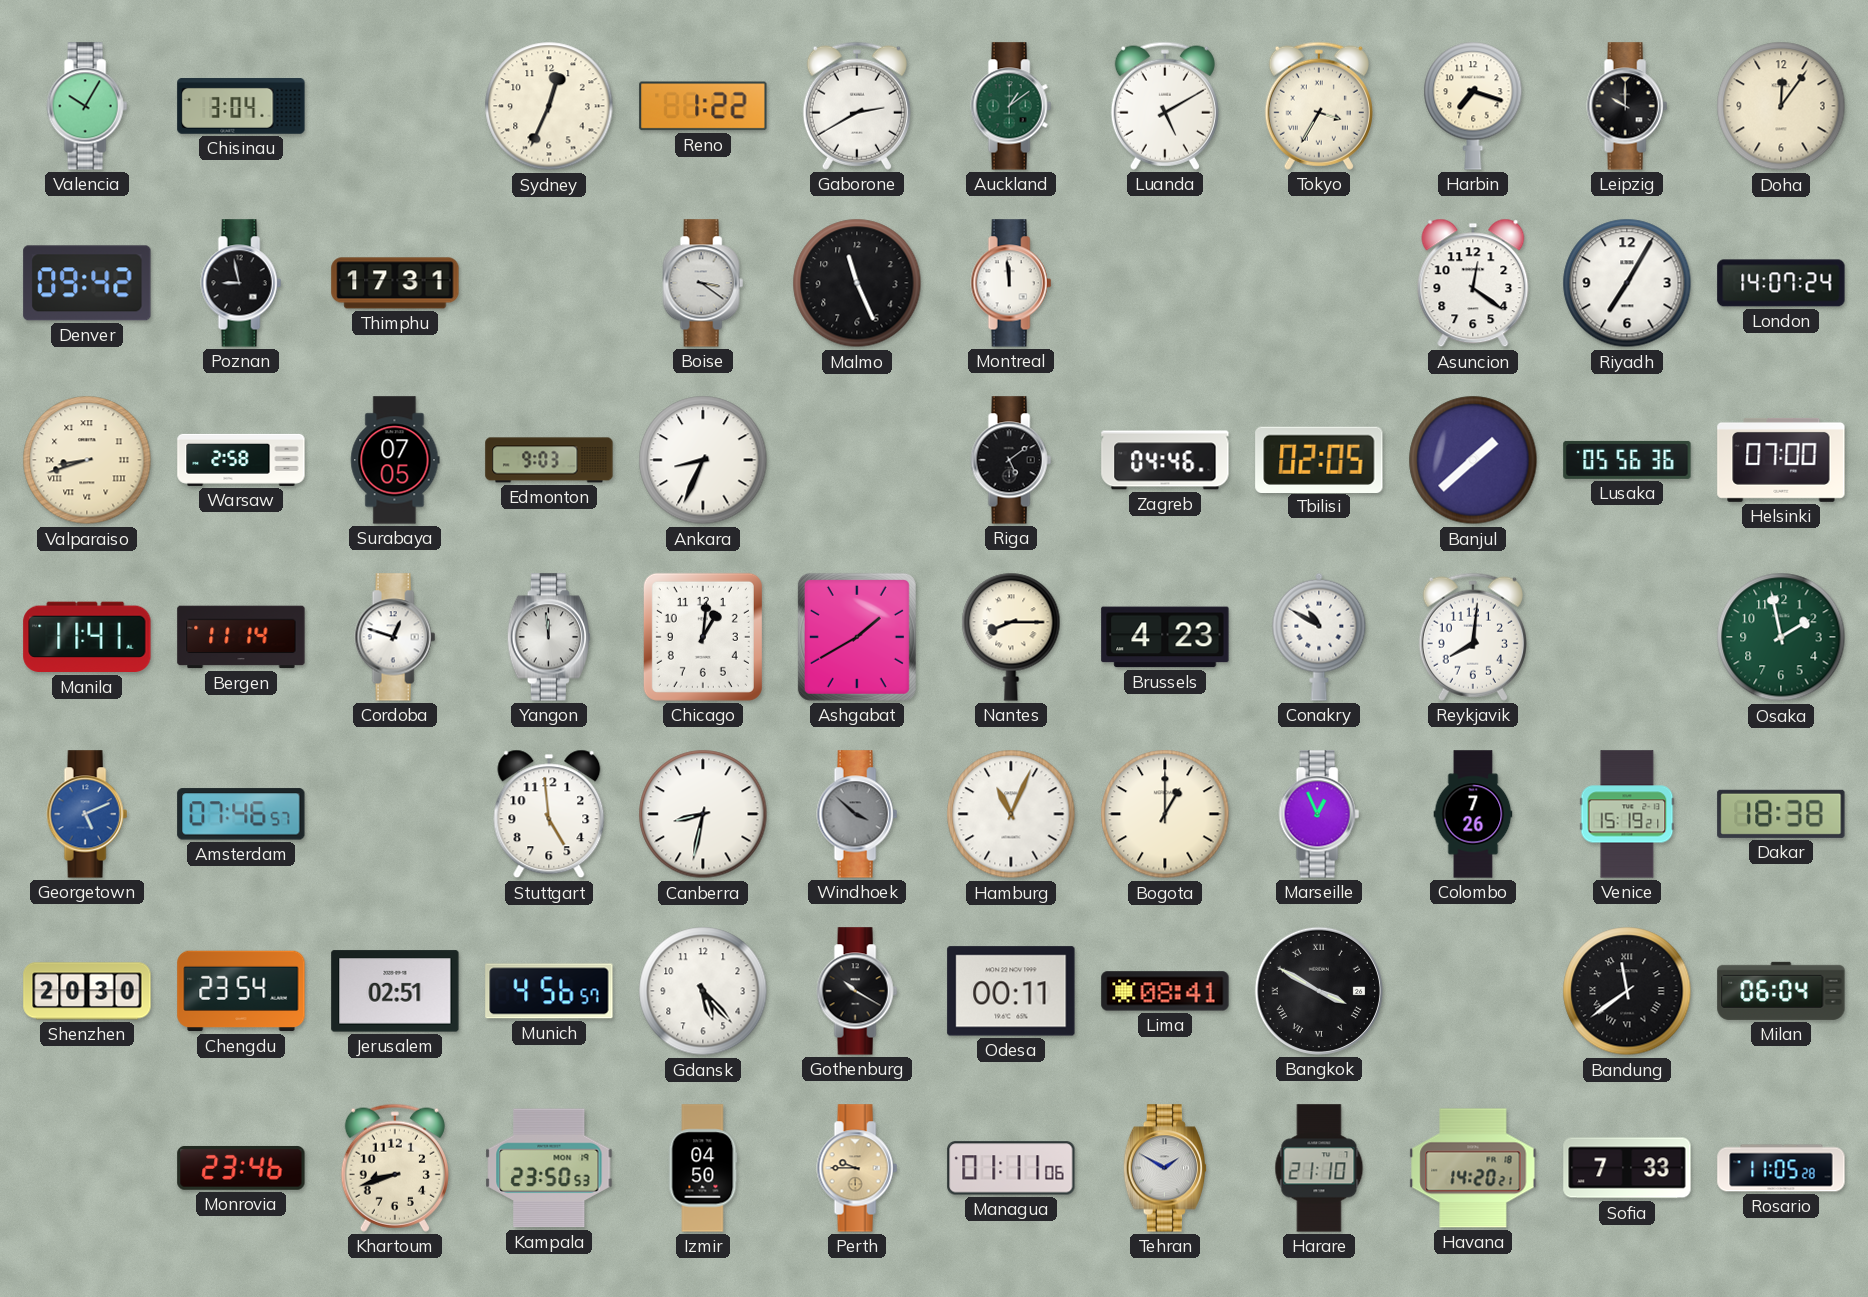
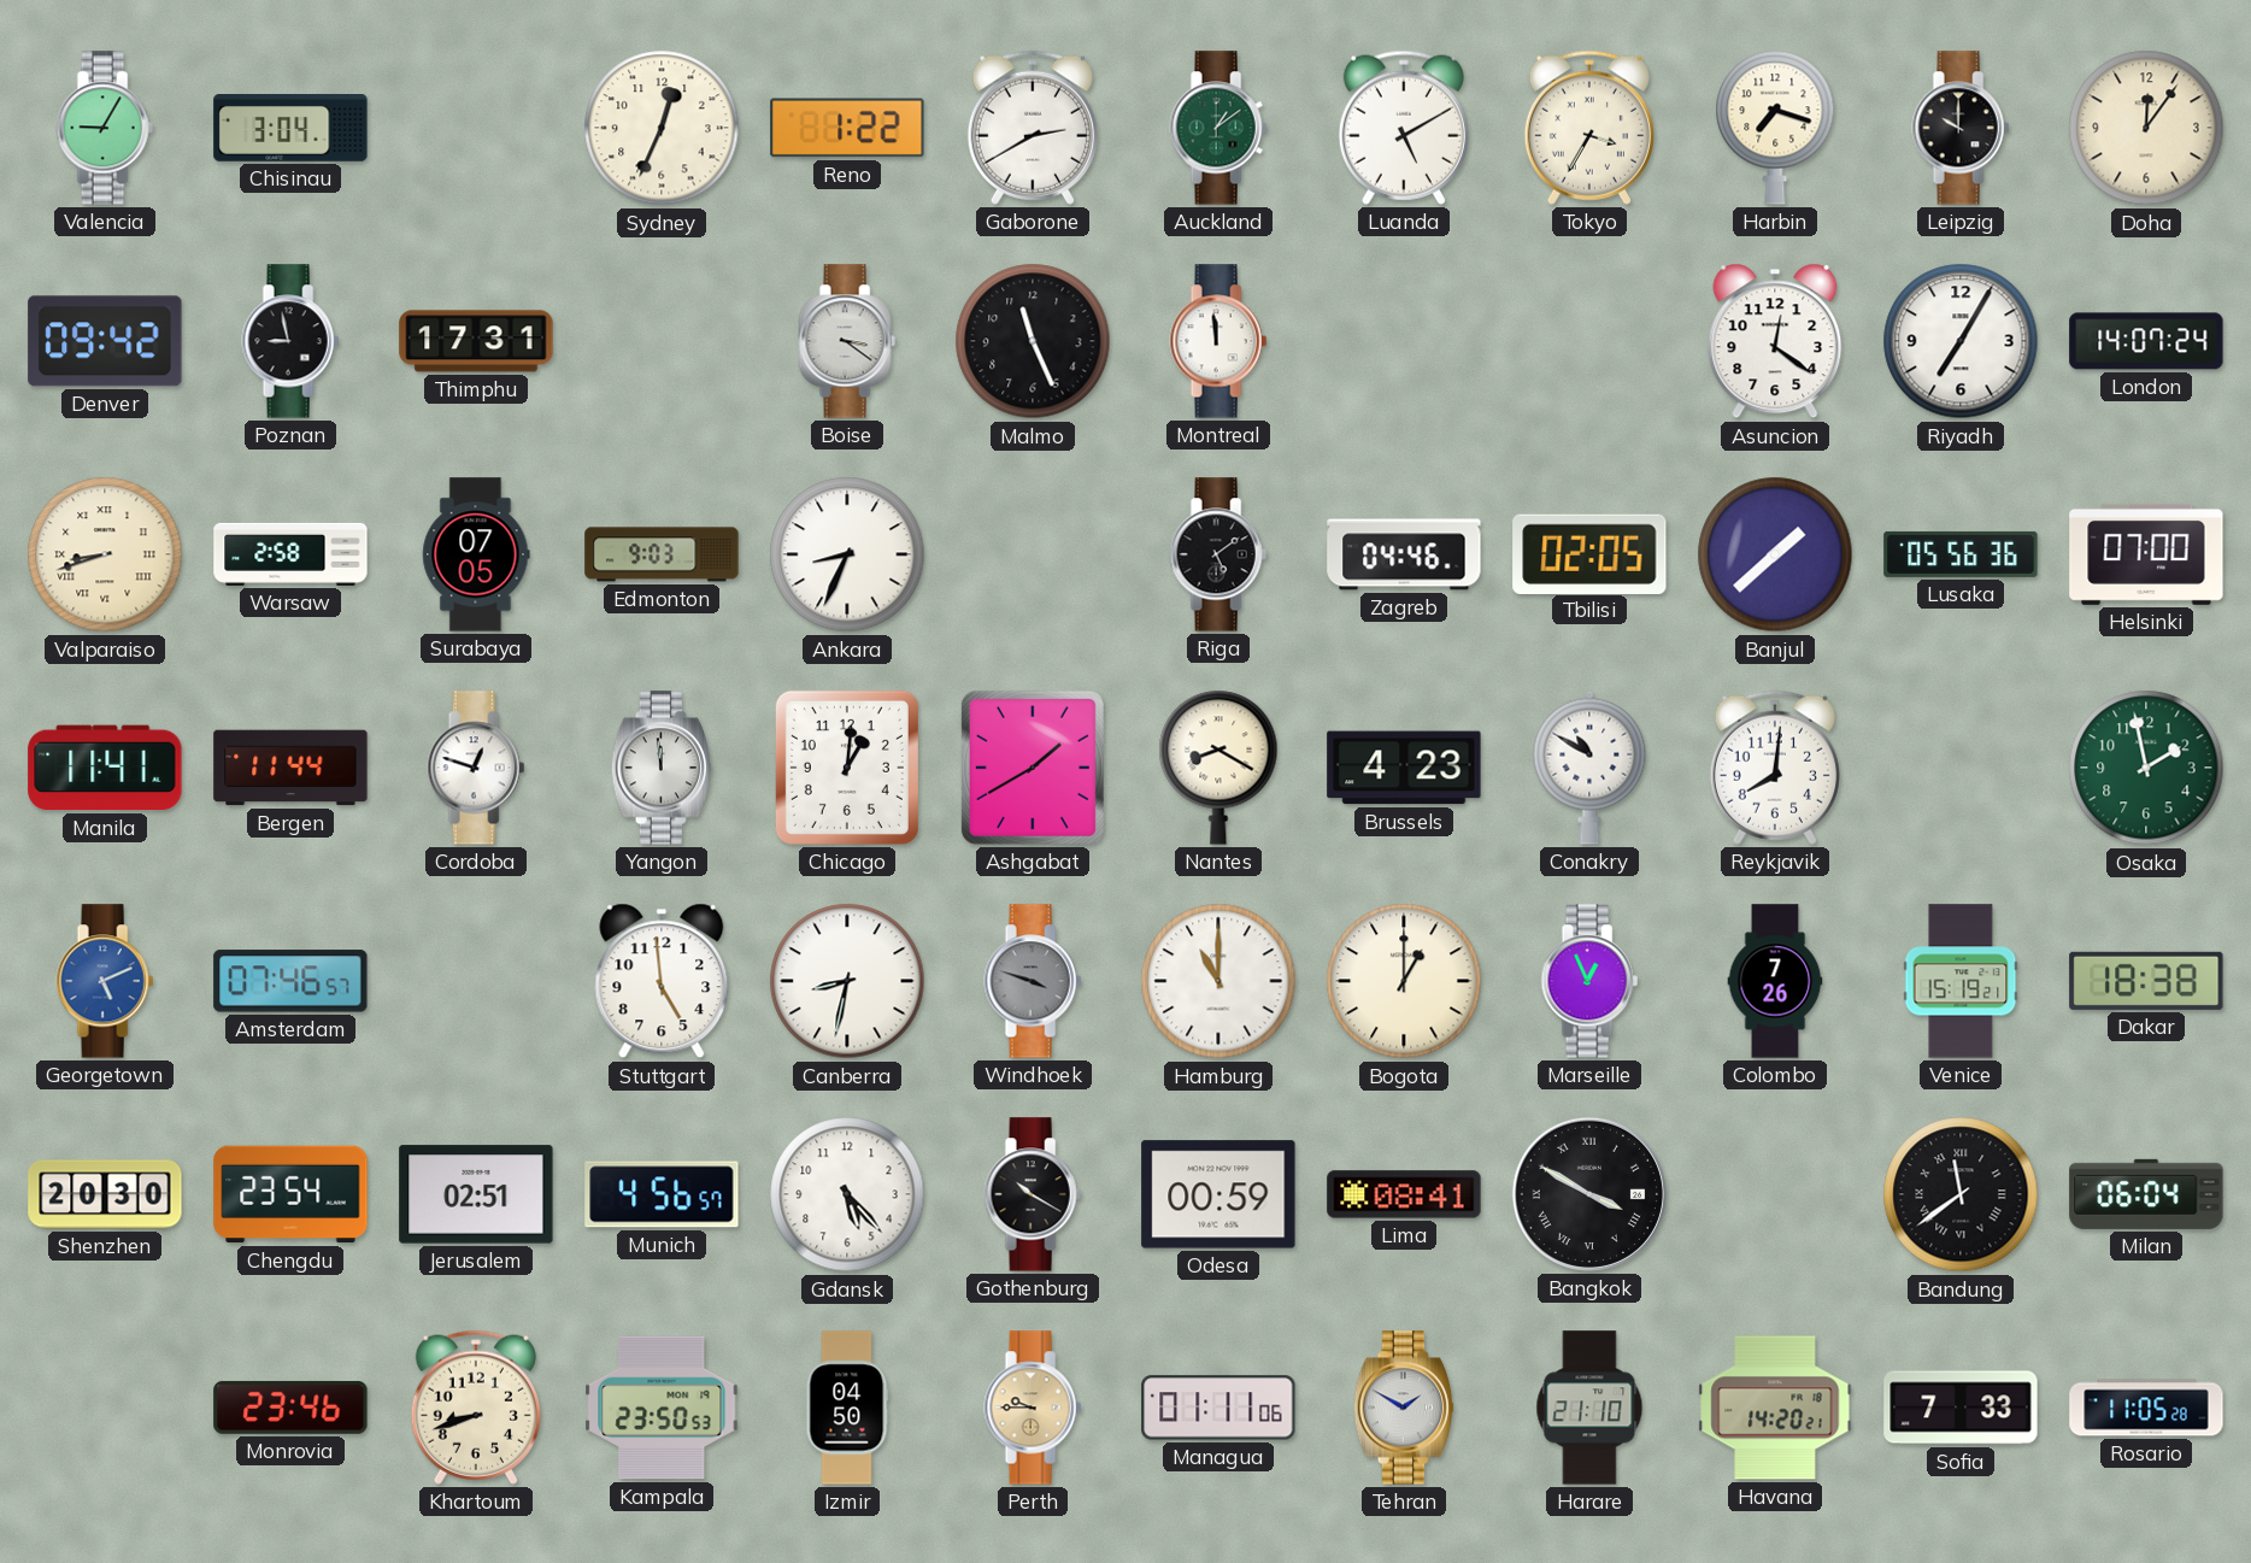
Valencia: 10:05 -> 9:05
Bergen: 11:14 -> 11:44
Nantes: 8:15 -> 8:20
Windhoek: 3:52 -> 3:48
Hamburg: 11:04 -> 11:00
Odesa: 00:11 -> 00:59
